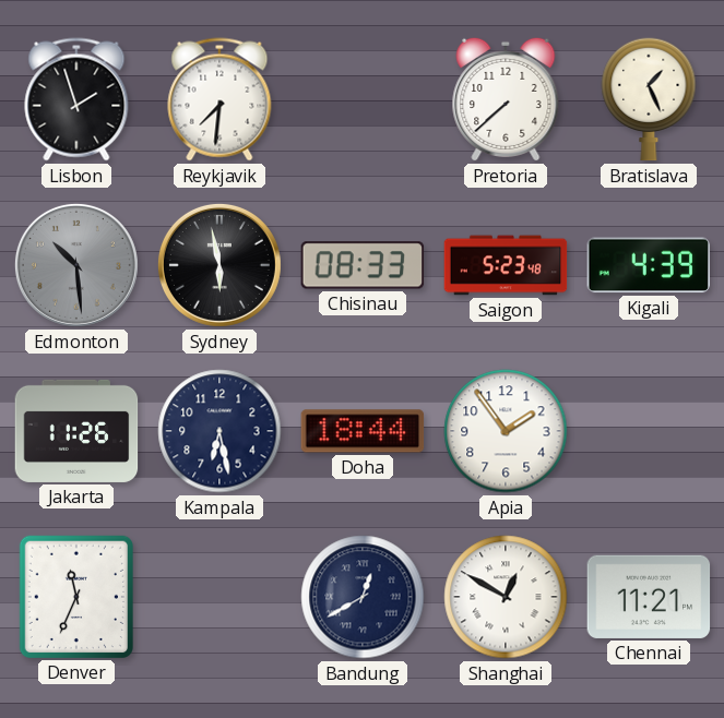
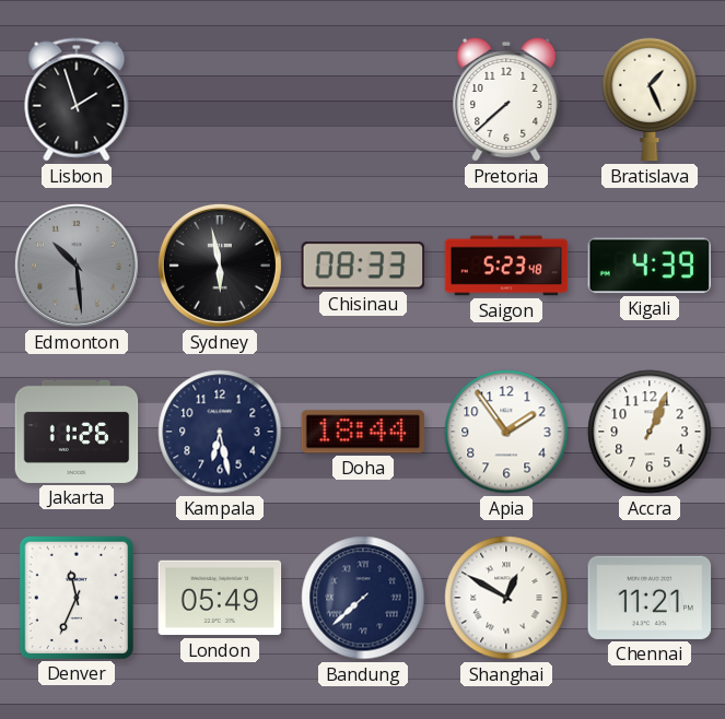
Reykjavik: 7:31 -> none
Accra: none -> 1:04
London: none -> 05:49
Bandung: 12:40 -> 7:38
